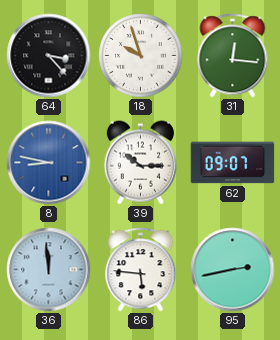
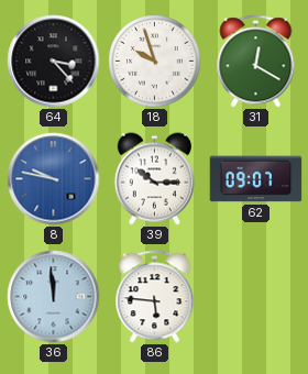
31: 12:16 -> 12:20
8: 8:47 -> 9:47
95: 2:43 -> none
